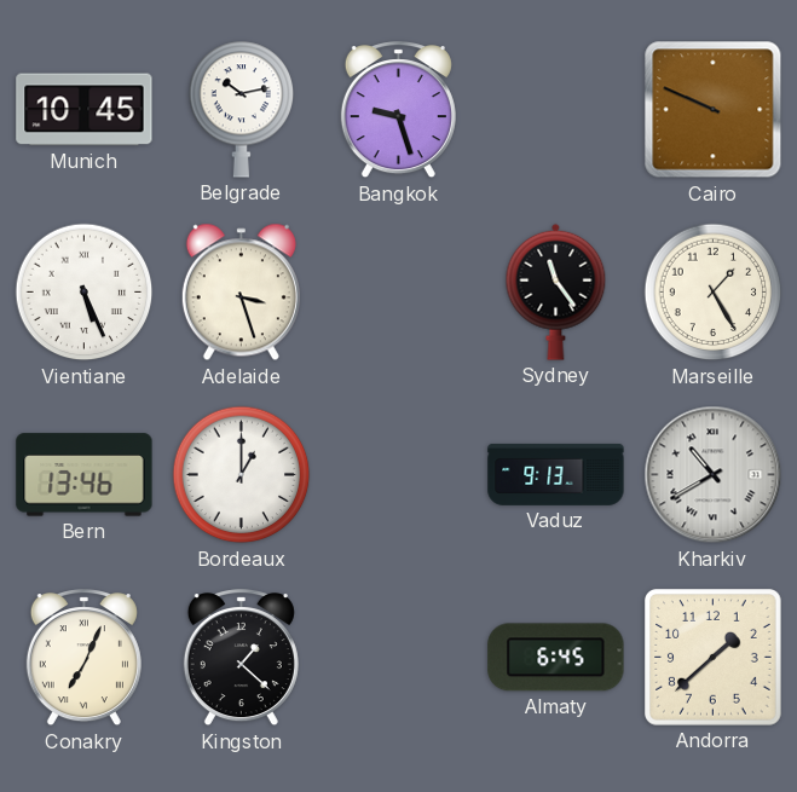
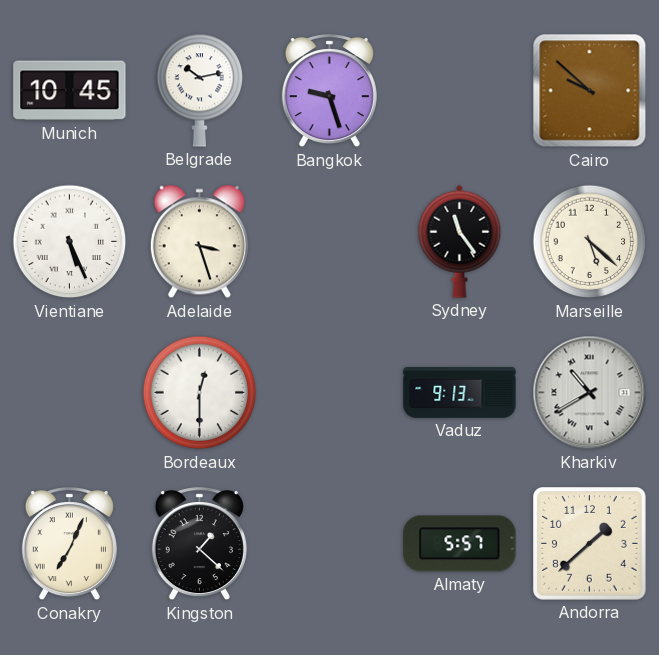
Cairo: 9:49 -> 9:52
Marseille: 1:25 -> 5:22
Bern: 13:46 -> none
Bordeaux: 1:00 -> 12:30
Almaty: 6:45 -> 5:57
